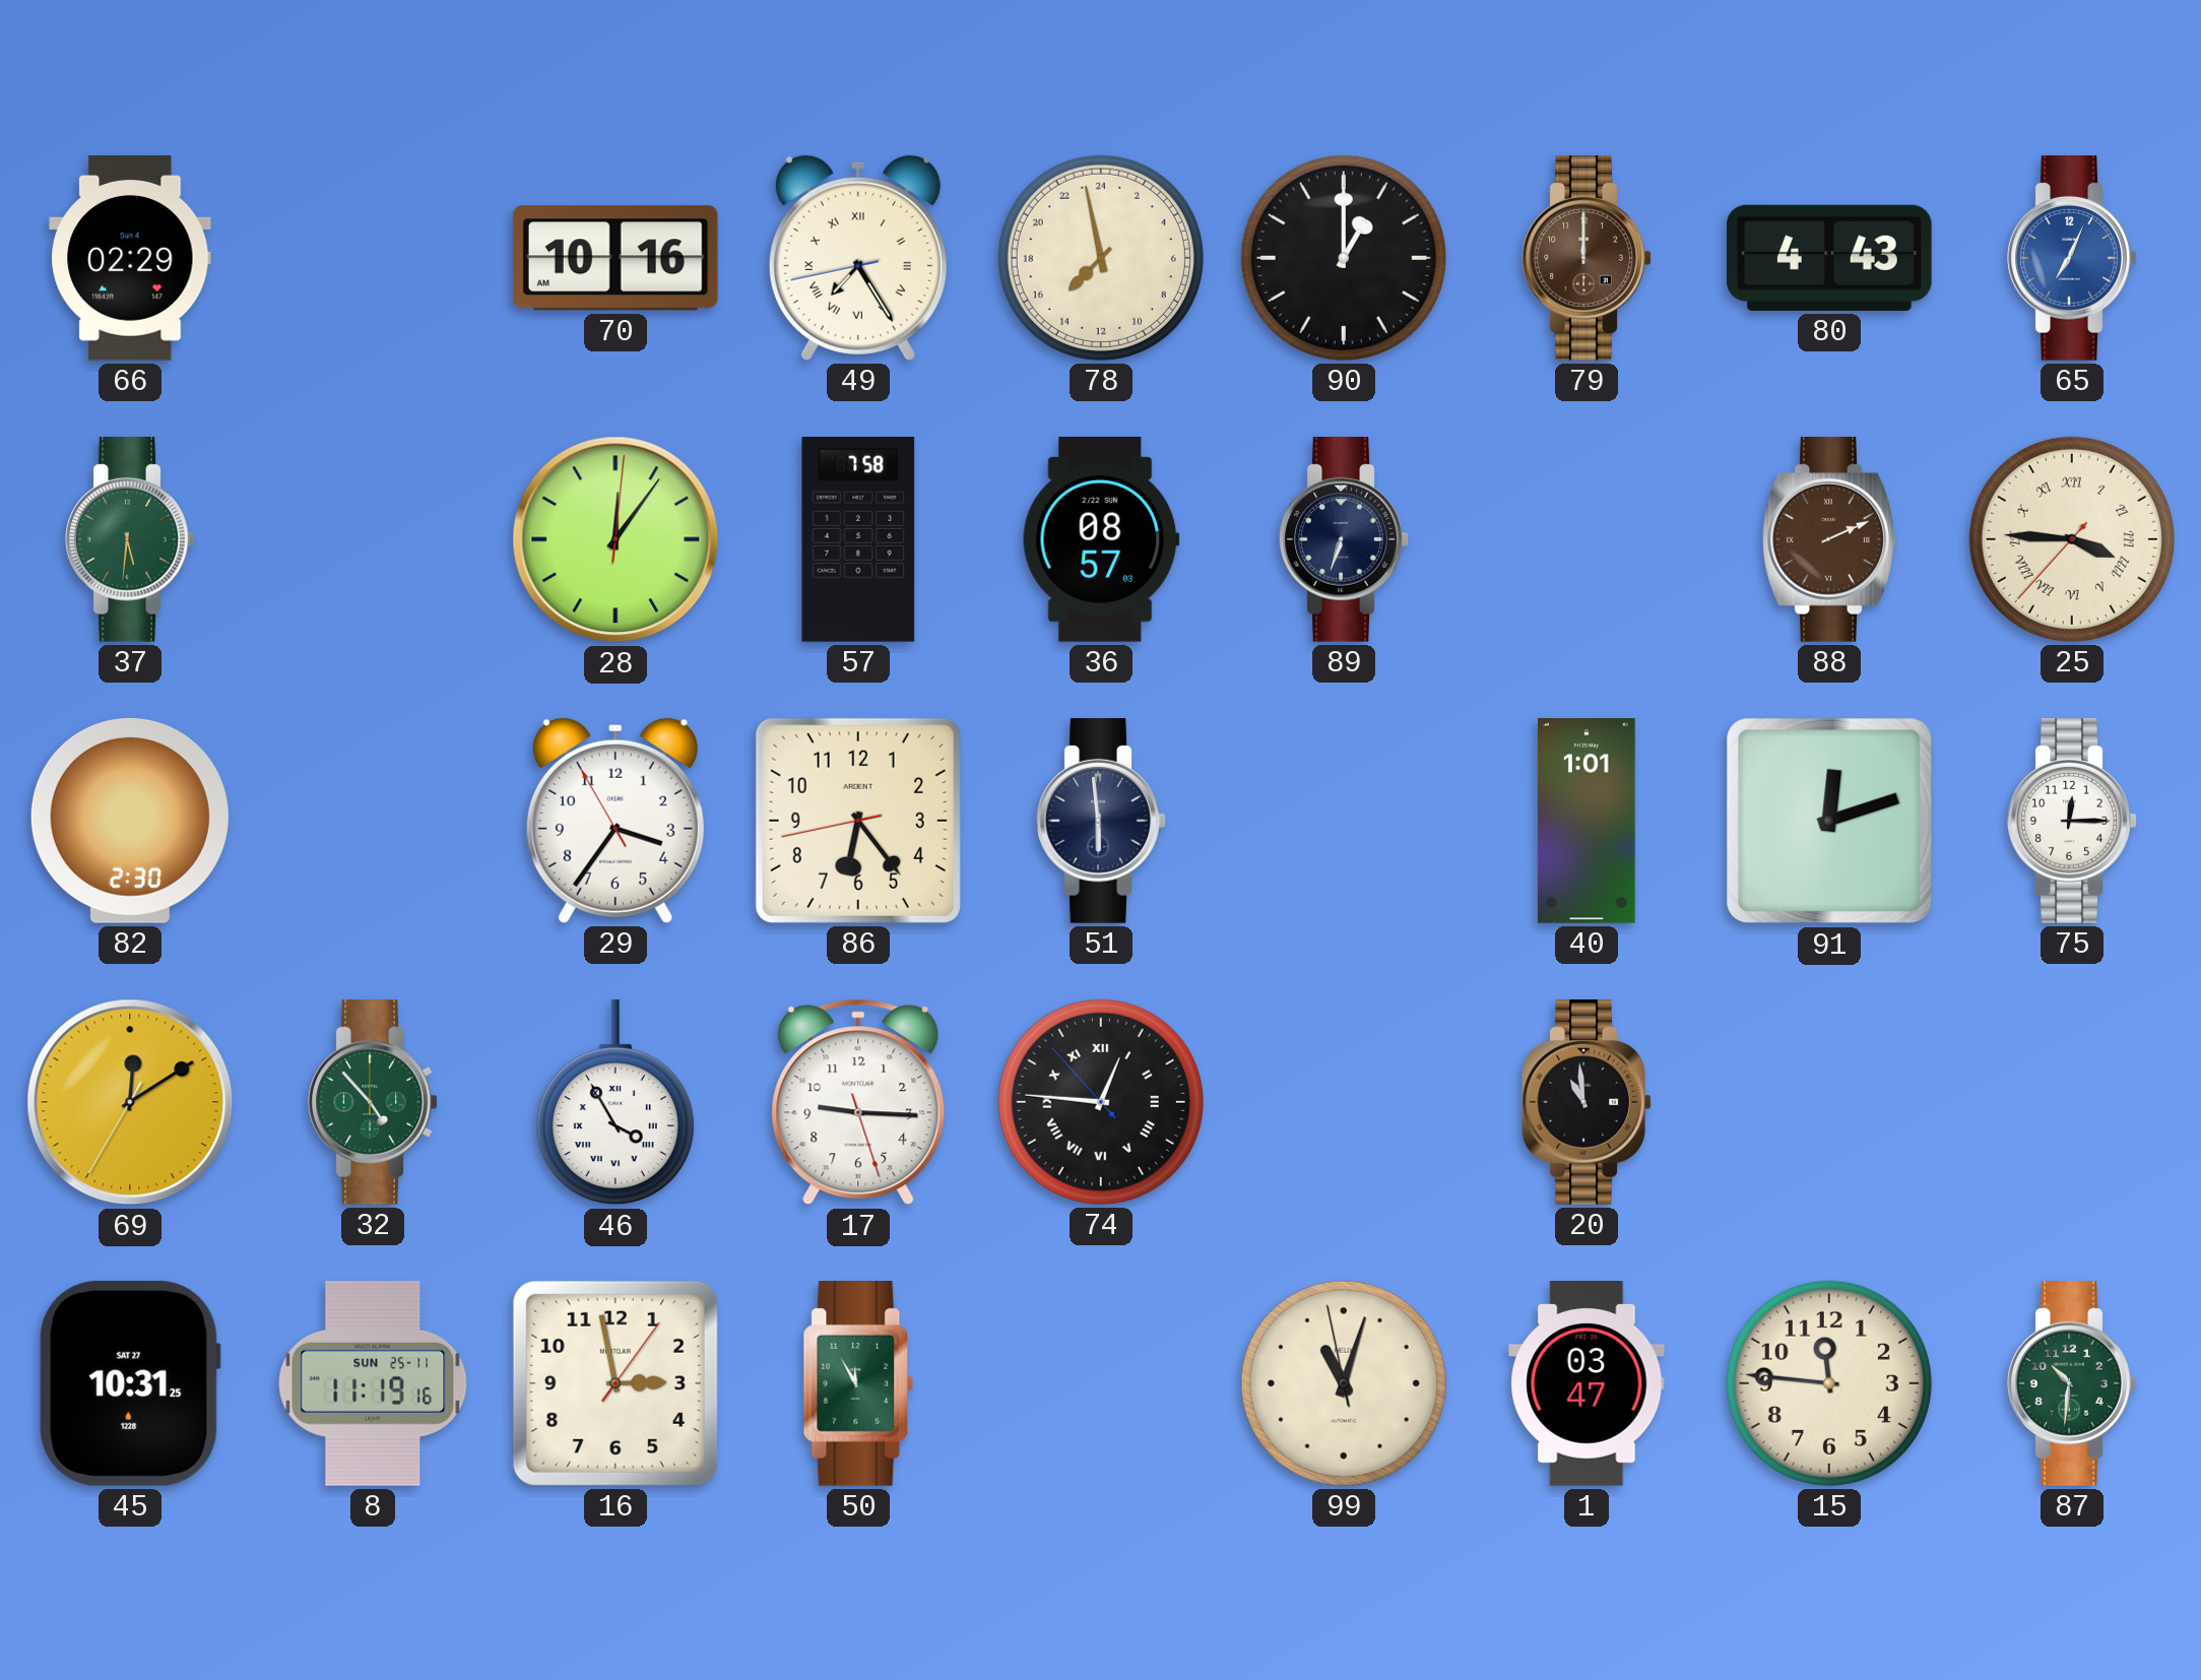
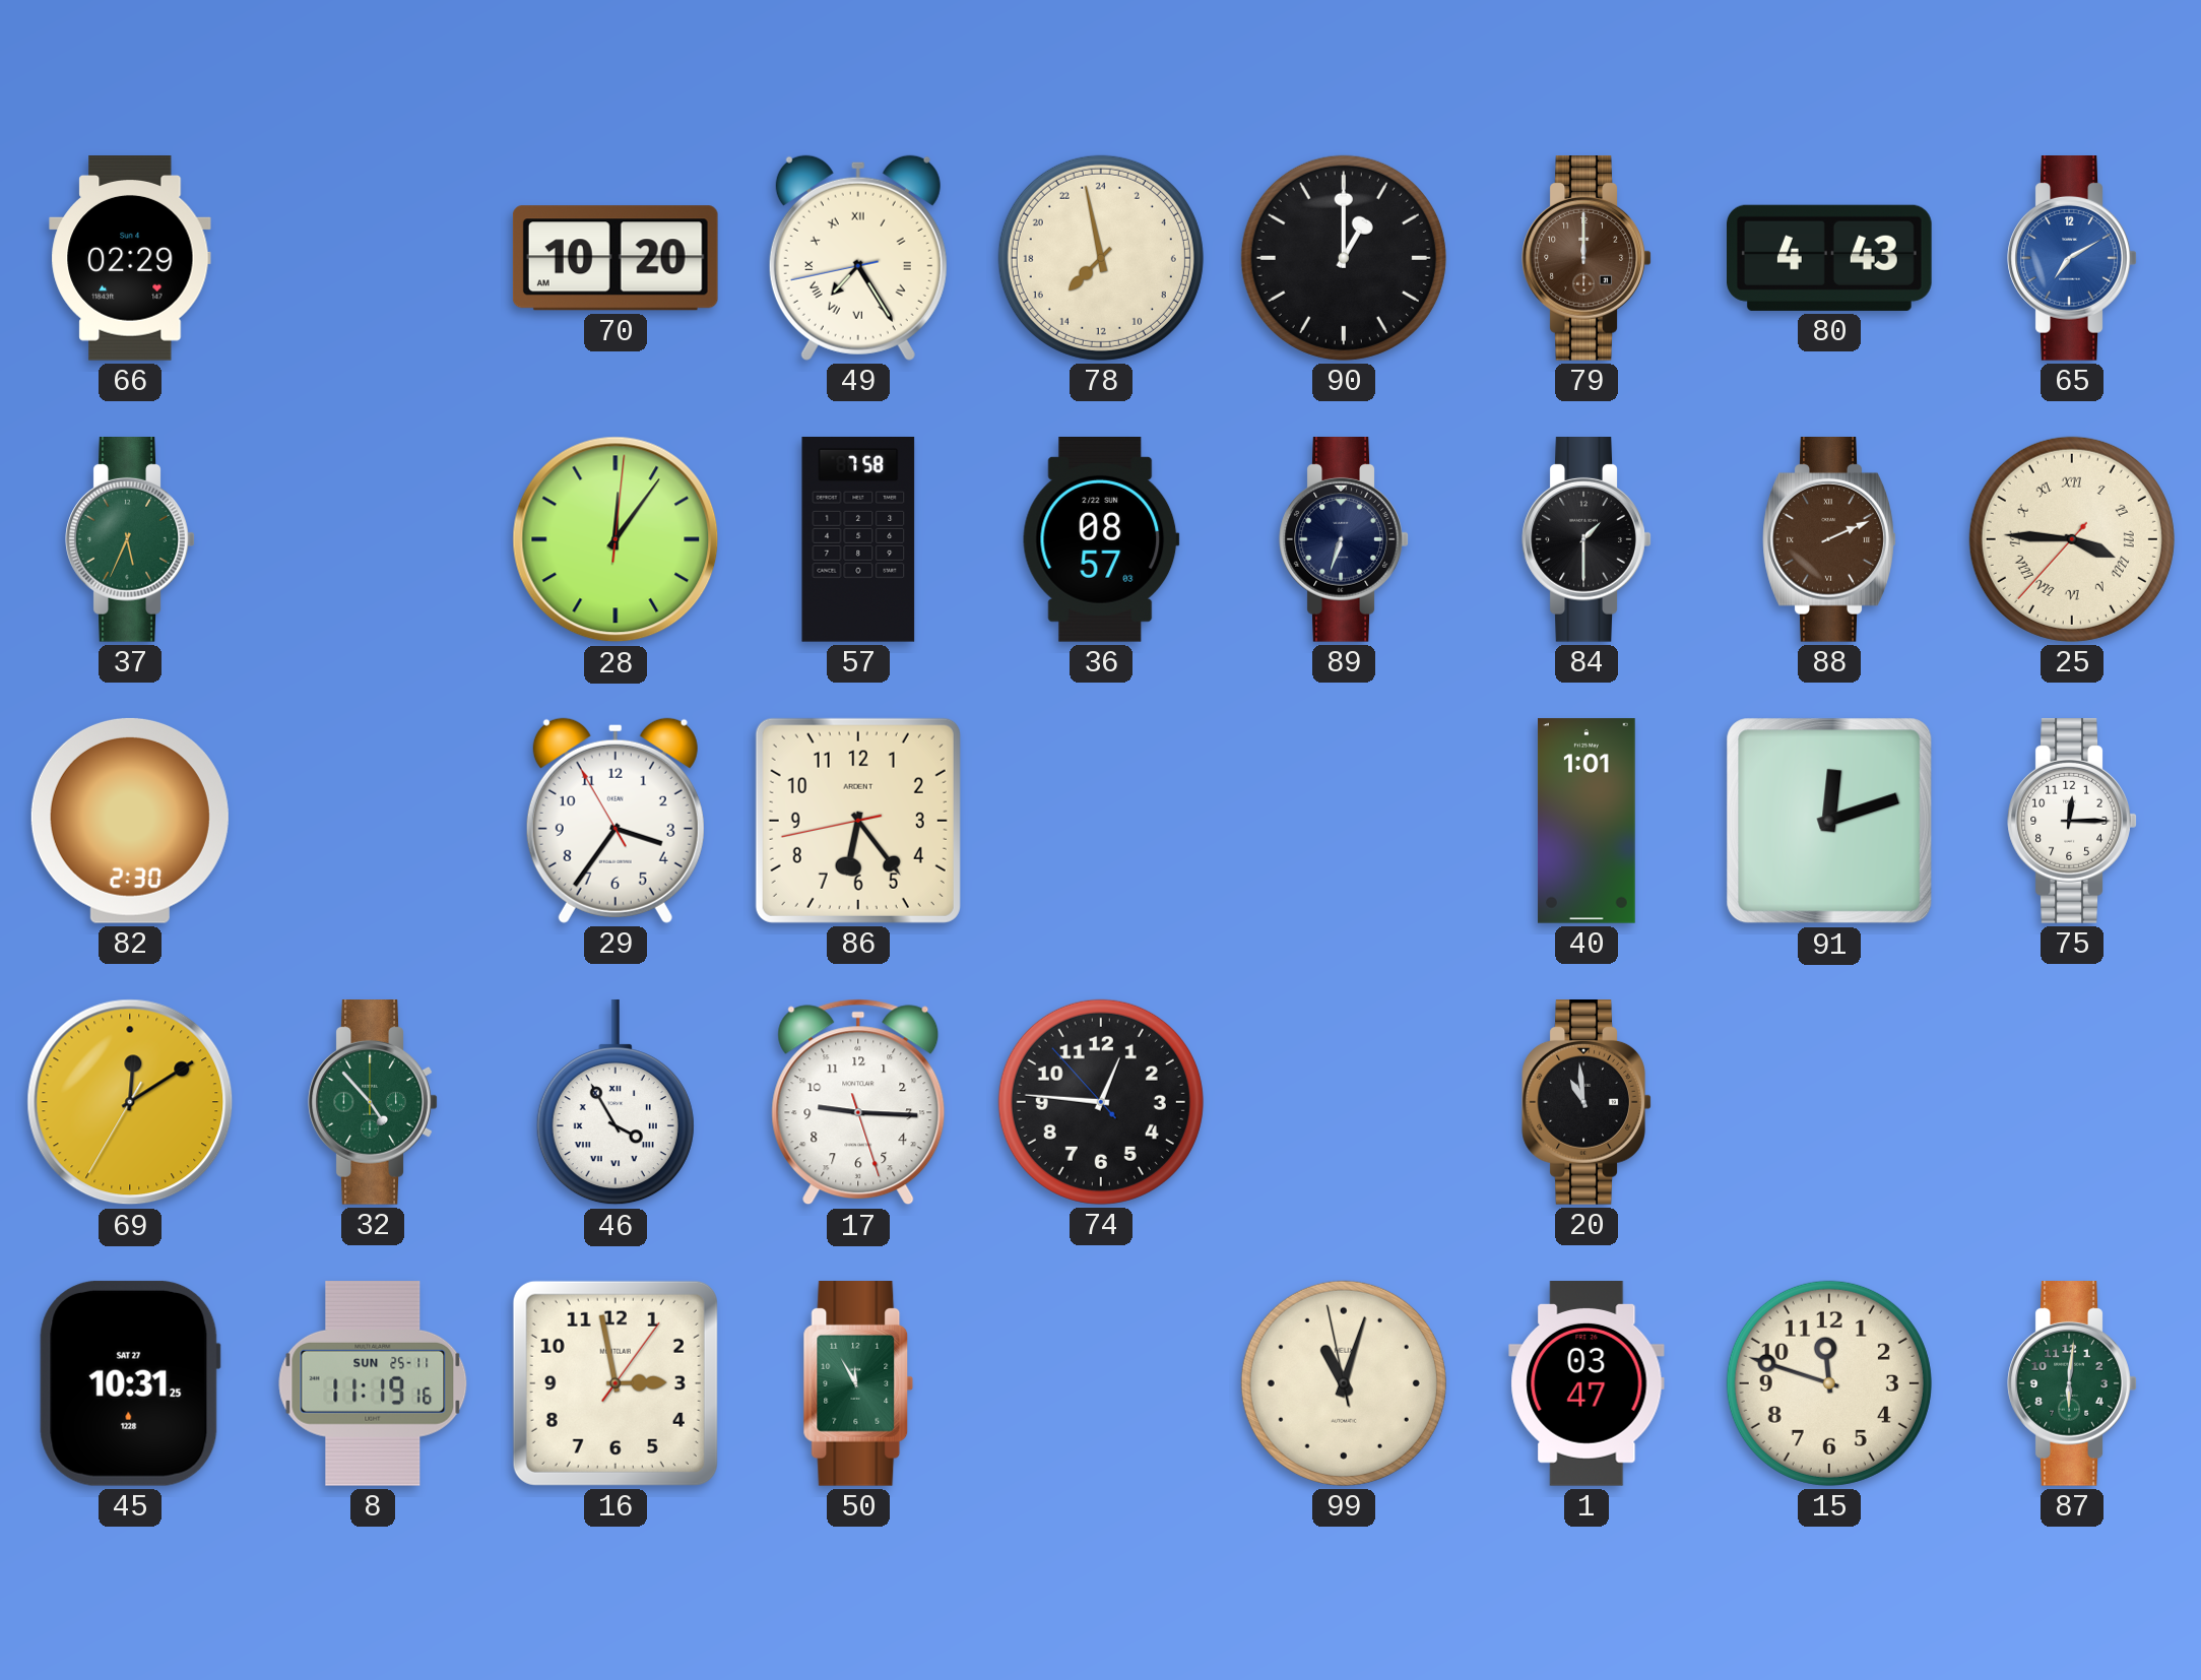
70: 10:16 -> 10:20
65: 7:04 -> 7:10
37: 5:31 -> 5:34
84: none -> 1:30
51: 5:59 -> none
74 numerals: Roman -> Arabic
15: 11:46 -> 11:48
87: 10:31 -> 6:01
